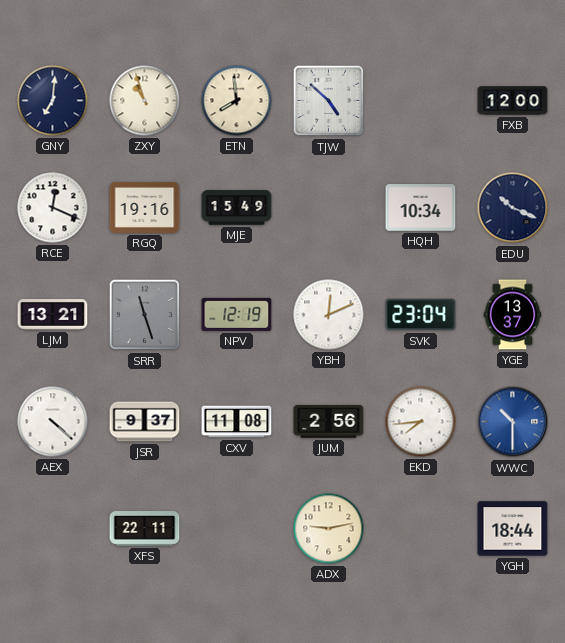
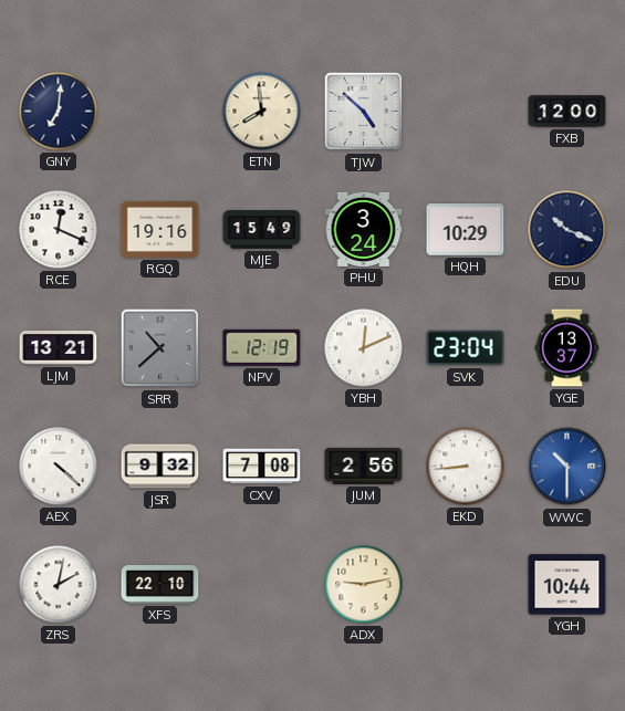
ZXY: 10:57 -> none
PHU: none -> 3:24
HQH: 10:34 -> 10:29
SRR: 11:27 -> 10:38
JSR: 9:37 -> 9:32
CXV: 11:08 -> 7:08
EKD: 7:44 -> 8:44
ZRS: none -> 2:02
XFS: 22:11 -> 22:10
YGH: 18:44 -> 10:44
